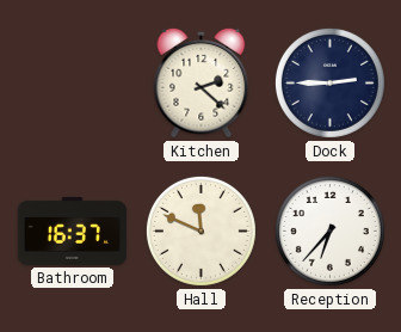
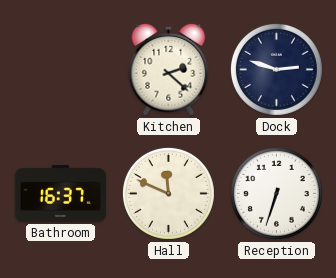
Dock: 2:45 -> 2:48
Reception: 6:37 -> 6:33
